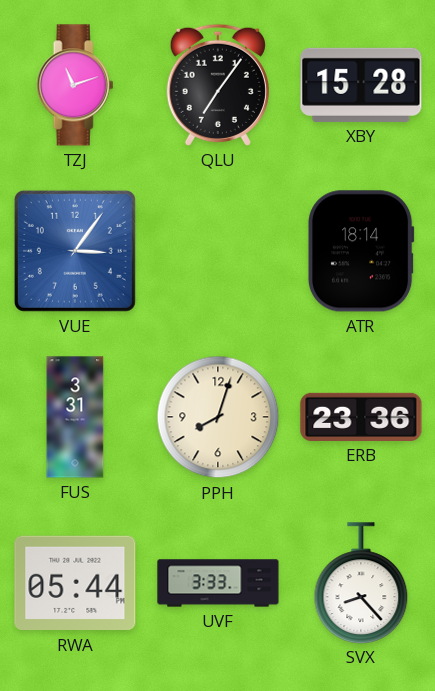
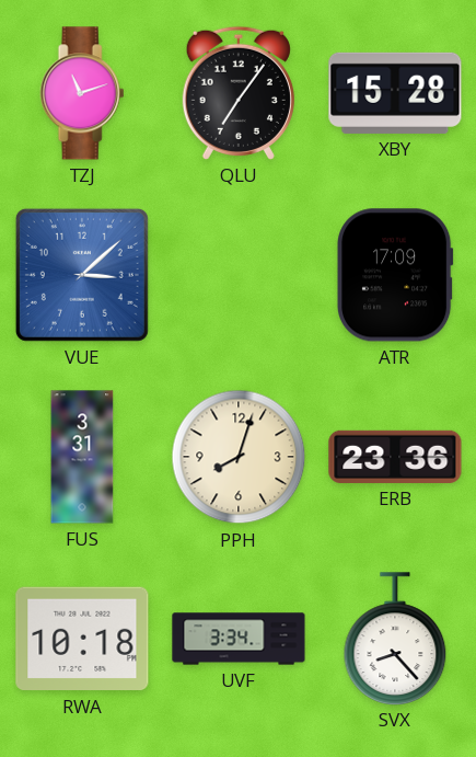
VUE: 3:06 -> 3:08
ATR: 18:14 -> 17:09
RWA: 05:44 -> 10:18
UVF: 3:33 -> 3:34
